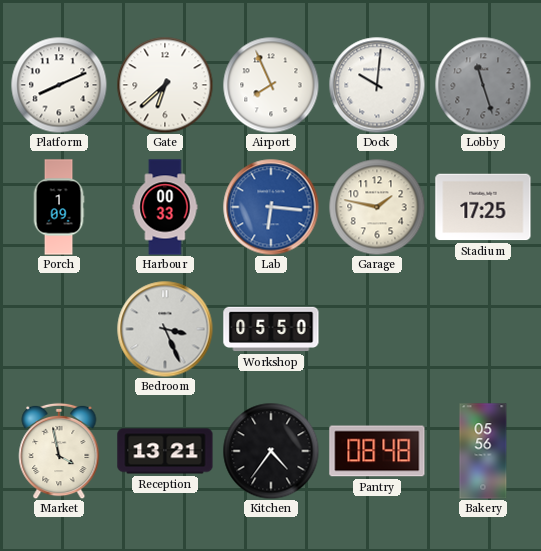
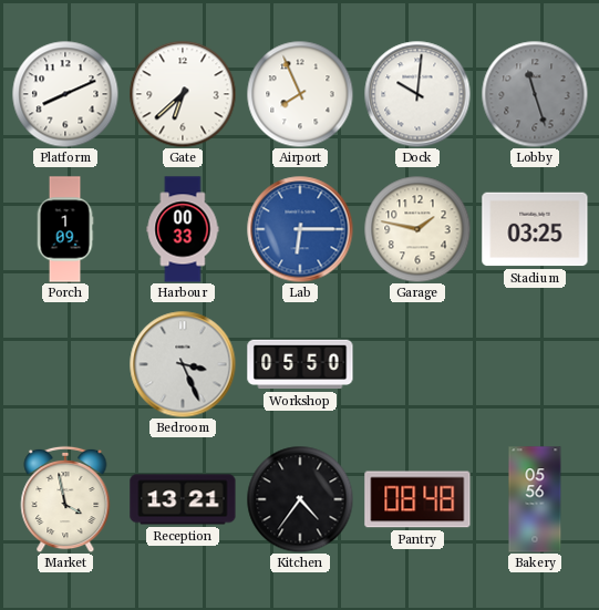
Lab: 6:16 -> 6:15
Stadium: 17:25 -> 03:25
